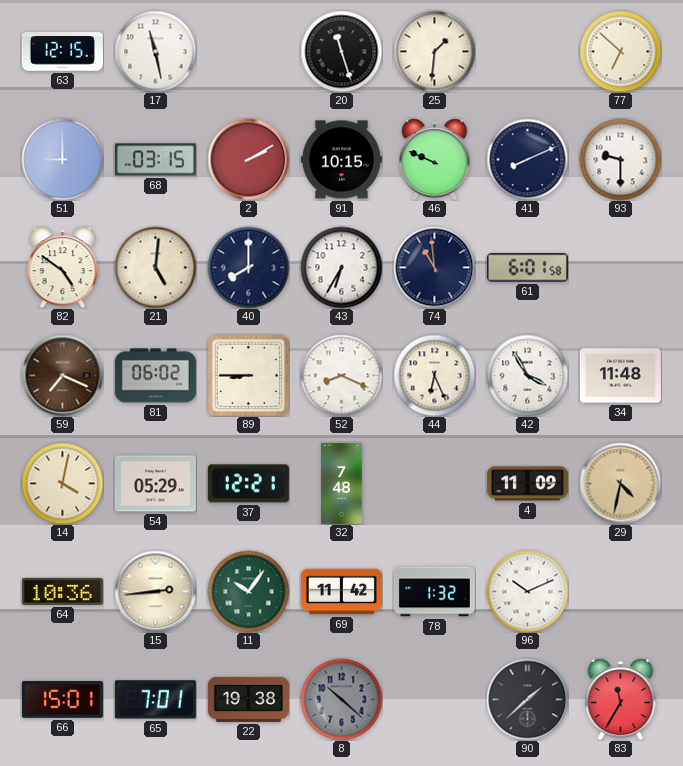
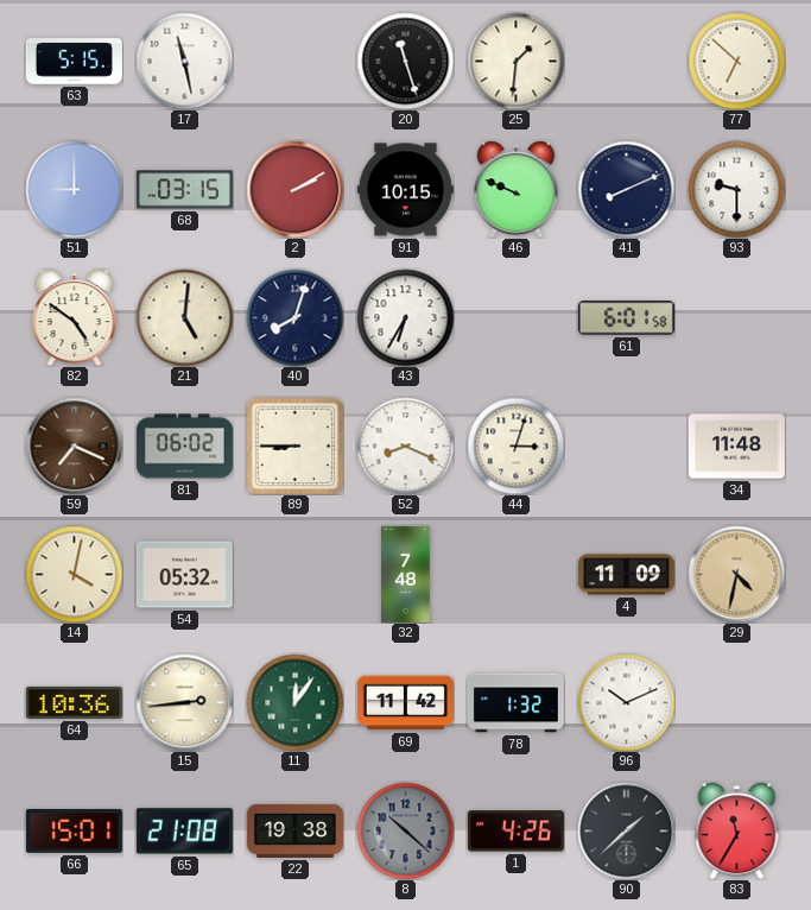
63: 12:15 -> 5:15
40: 8:00 -> 8:03
74: 10:59 -> none
44: 6:26 -> 3:03
42: 3:55 -> none
54: 05:29 -> 05:32
37: 12:21 -> none
11: 10:06 -> 12:06
65: 7:01 -> 21:08
1: none -> 4:26
